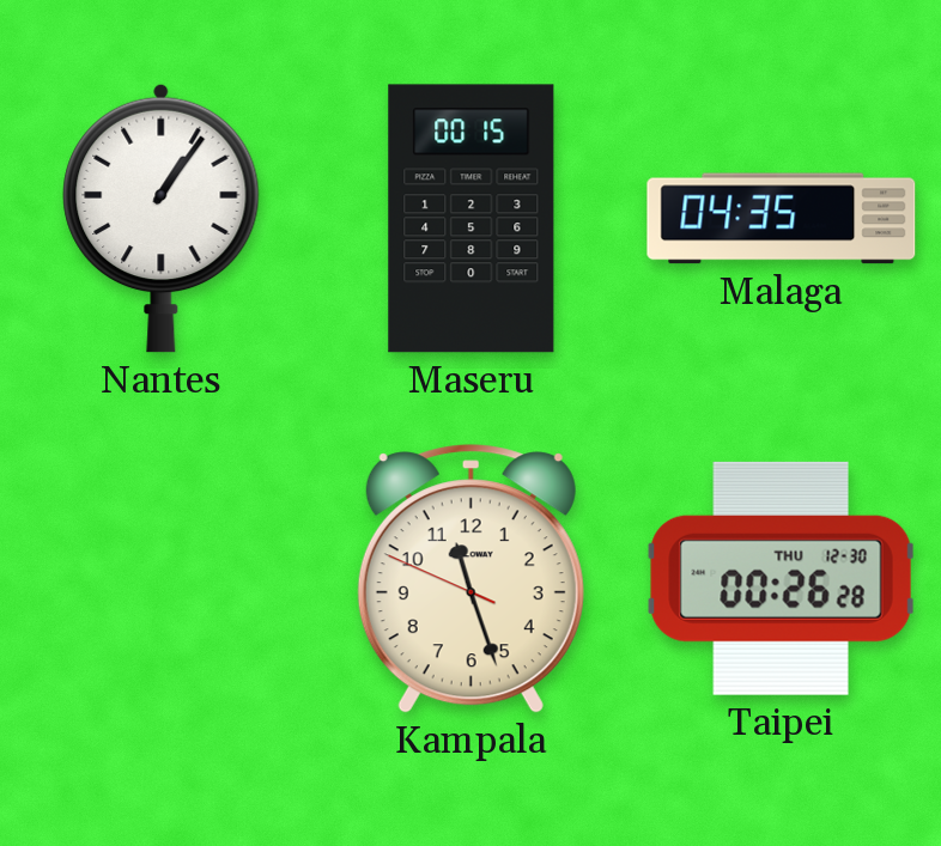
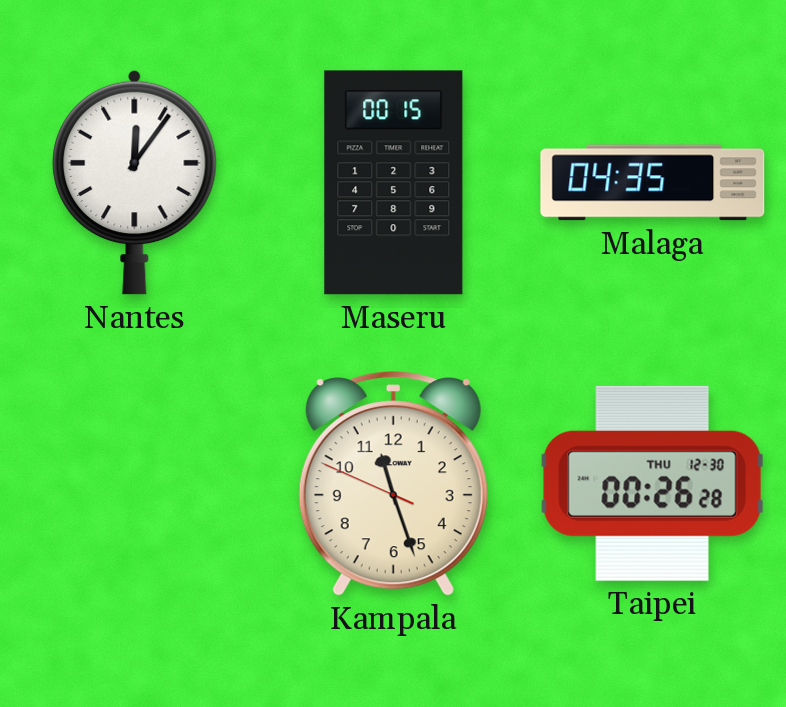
Nantes: 1:06 -> 12:06
